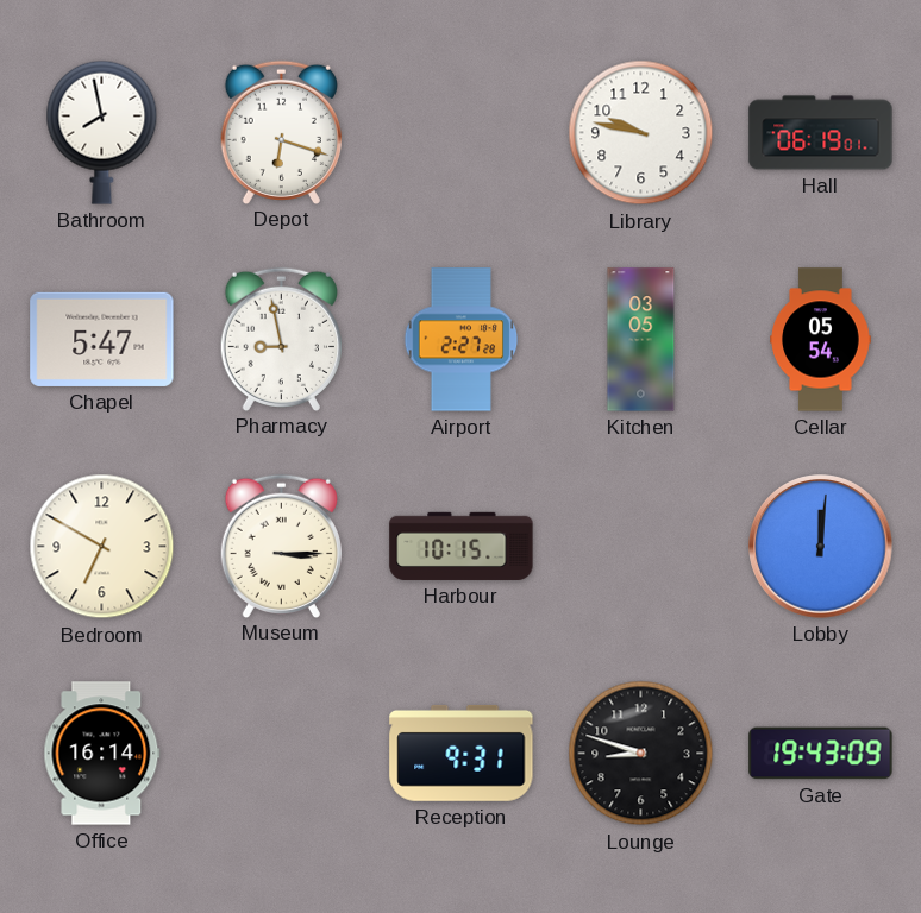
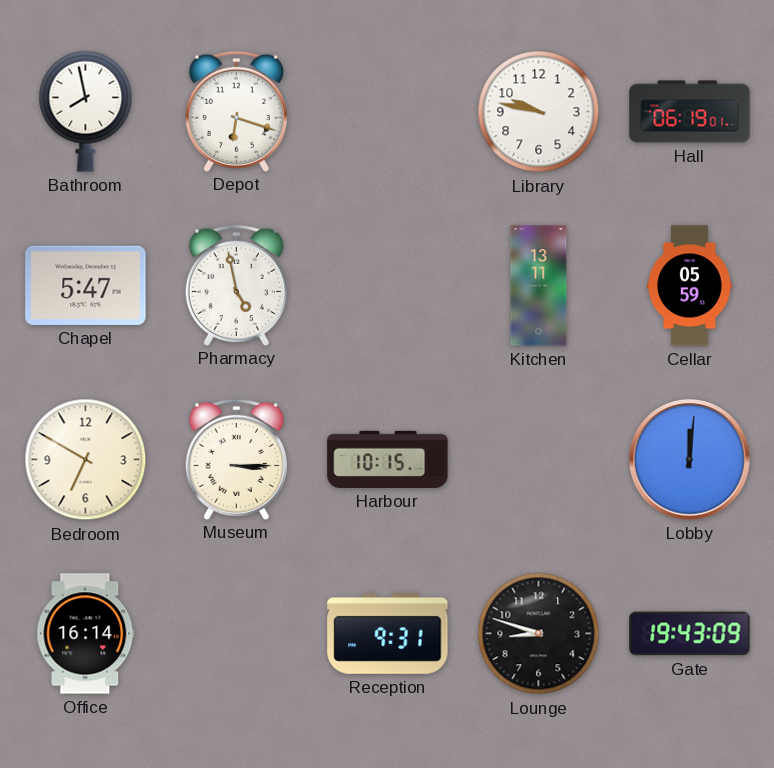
Pharmacy: 8:58 -> 4:58
Airport: 2:27 -> none
Kitchen: 03:05 -> 13:11
Cellar: 05:54 -> 05:59
